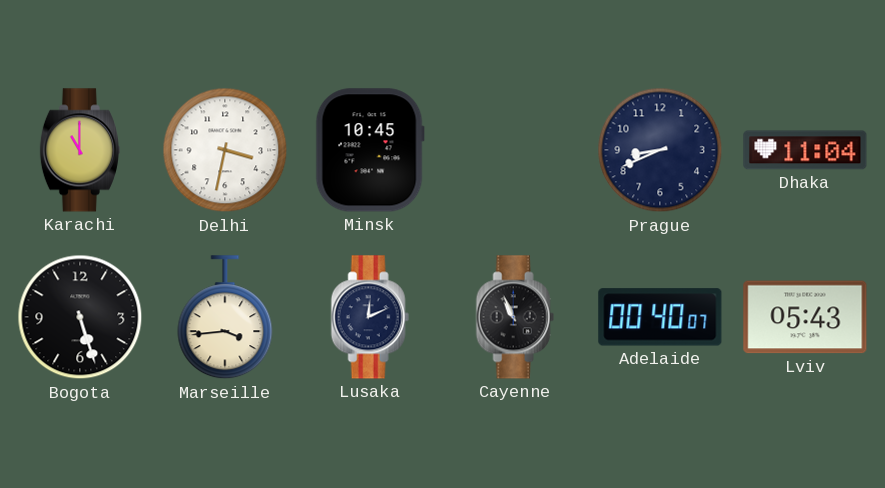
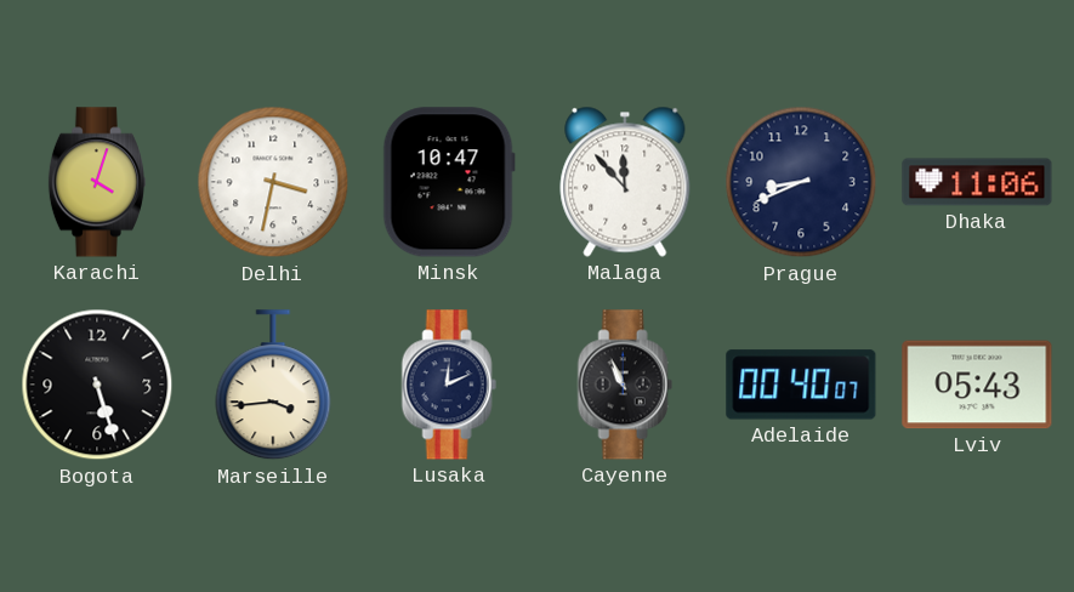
Karachi: 11:00 -> 4:03
Minsk: 10:45 -> 10:47
Malaga: none -> 11:53
Dhaka: 11:04 -> 11:06
